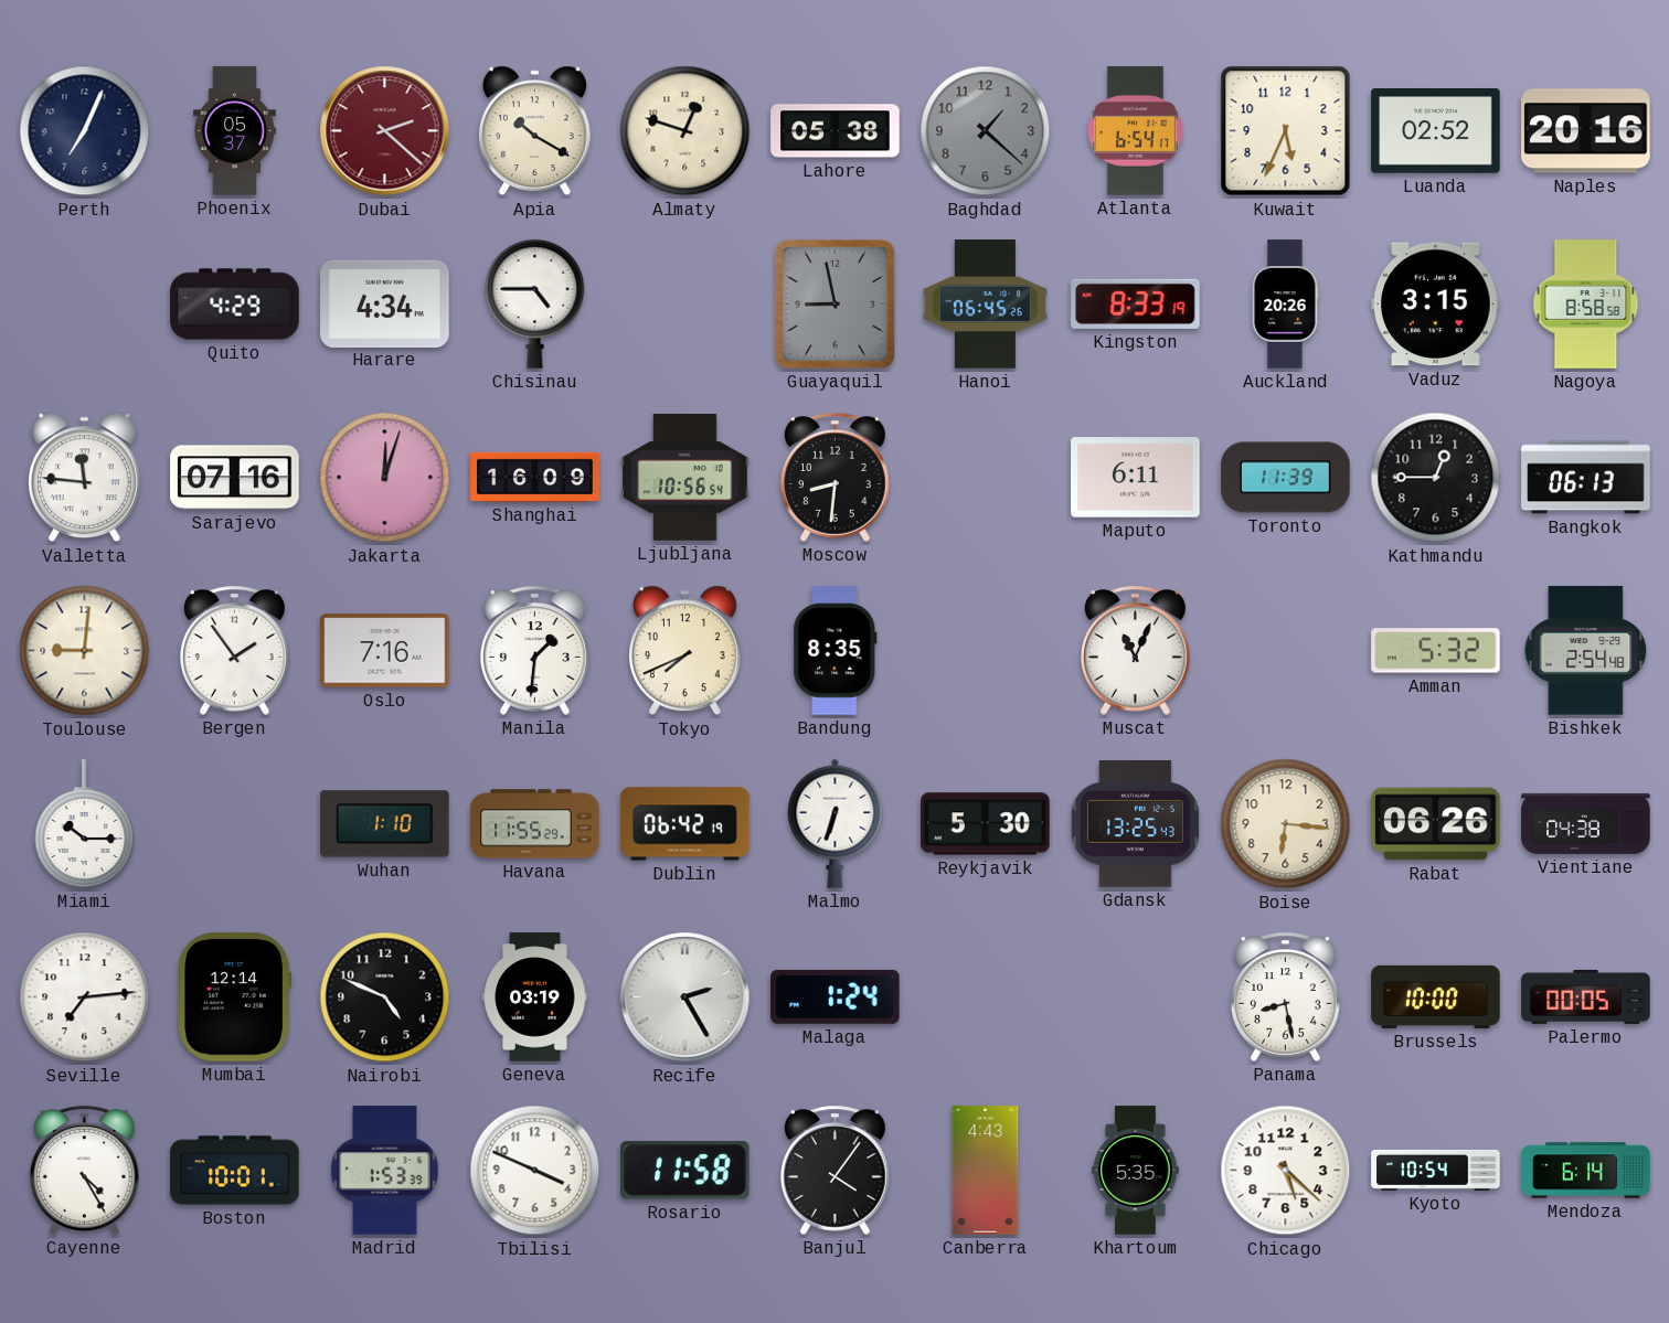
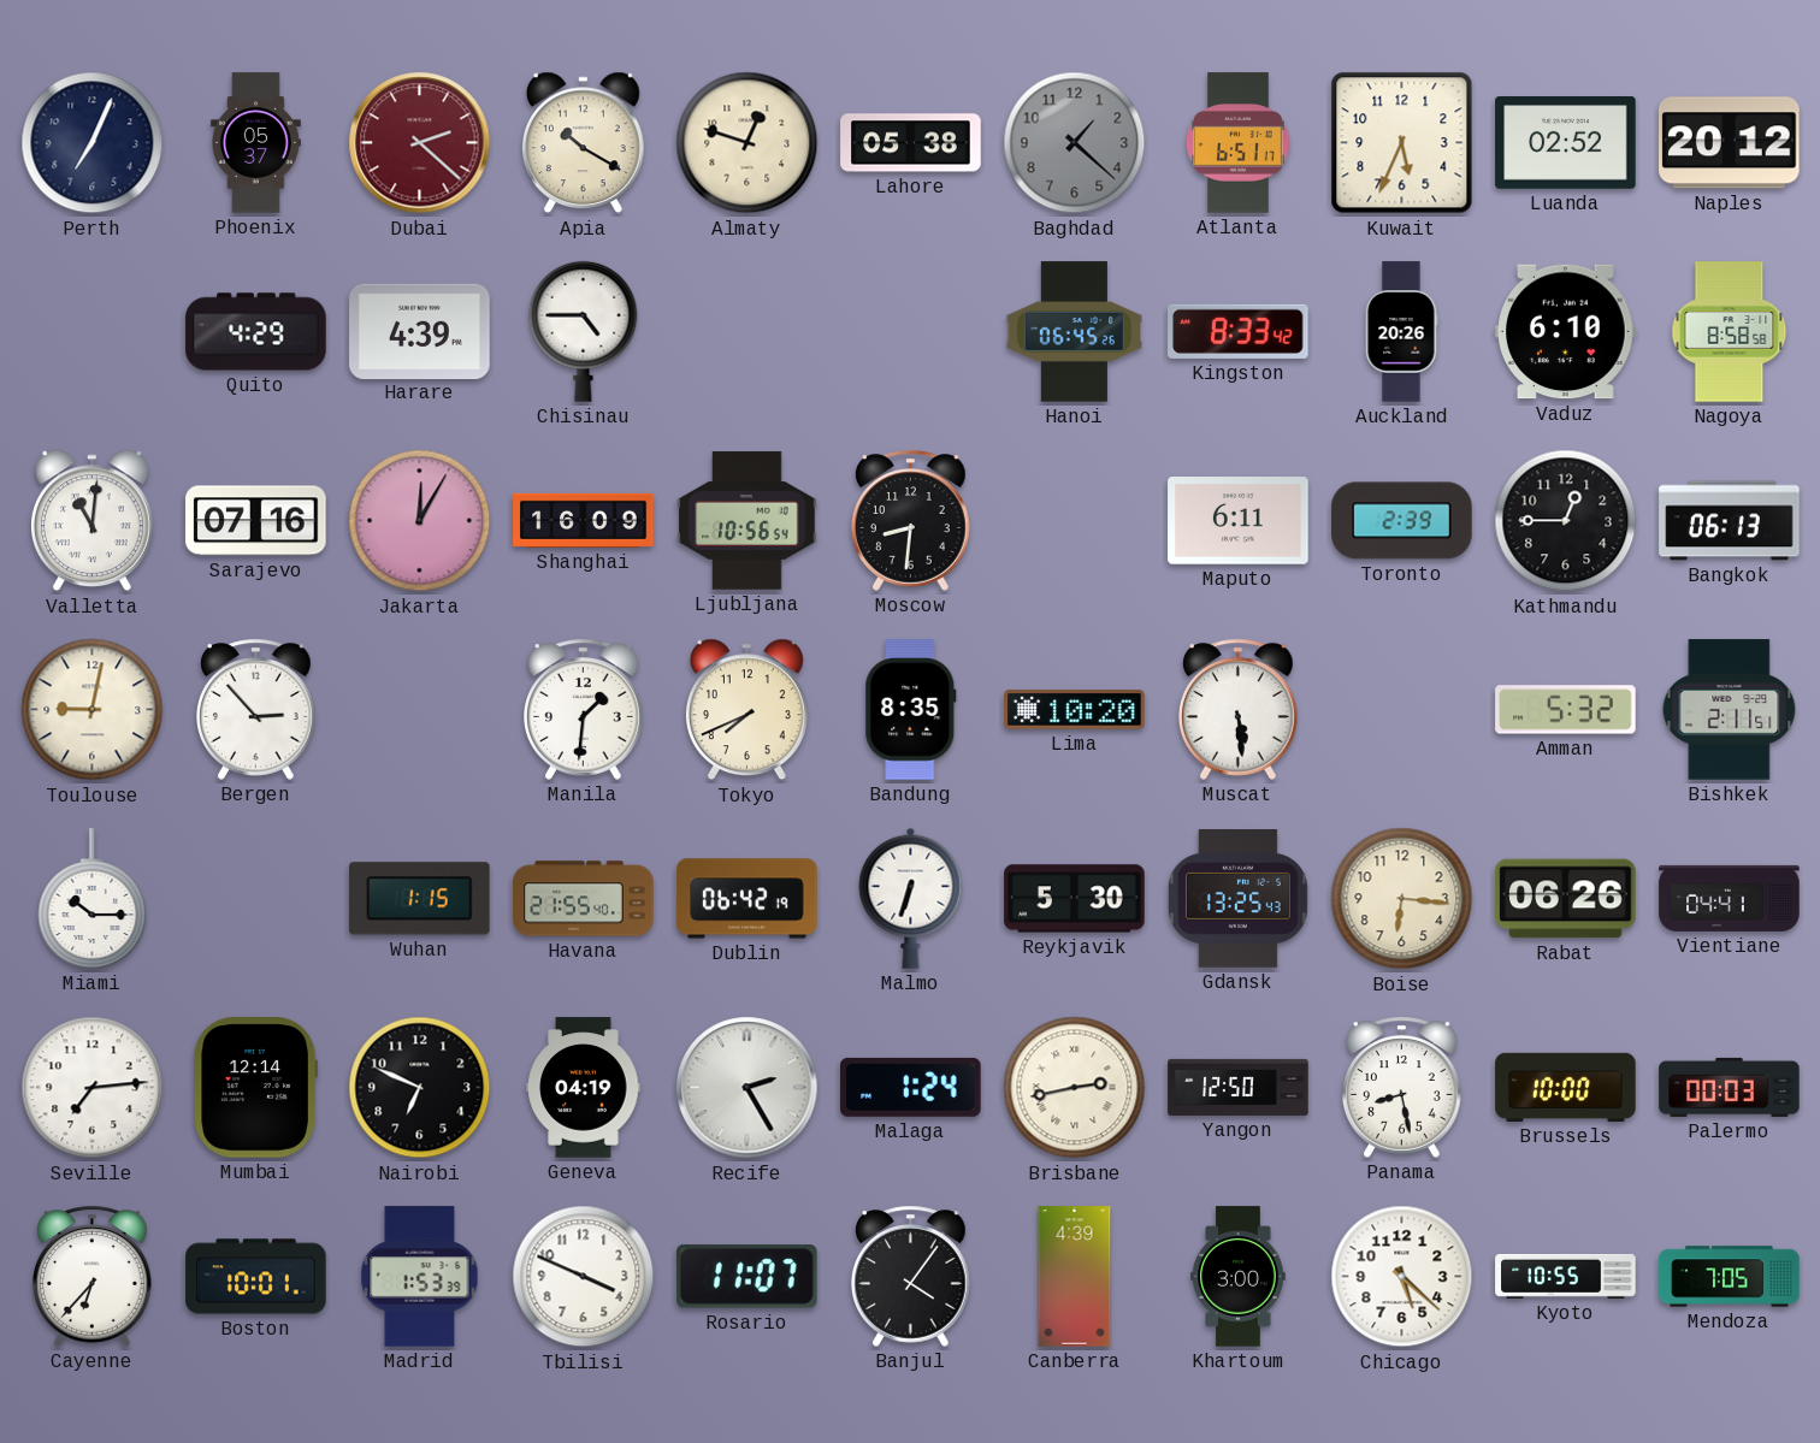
Atlanta: 6:54 -> 6:51
Naples: 20:16 -> 20:12
Harare: 4:34 -> 4:39
Guayaquil: 8:58 -> none
Kingston: 8:33:19 -> 8:33:42
Vaduz: 3:15 -> 6:10
Valletta: 11:46 -> 11:01
Jakarta: 12:03 -> 12:05
Toronto: 11:39 -> 2:39
Toulouse: 9:01 -> 9:02
Bergen: 1:54 -> 2:53
Oslo: 7:16 -> none
Lima: none -> 10:20
Muscat: 11:04 -> 5:29
Bishkek: 2:54 -> 2:11
Wuhan: 1:10 -> 1:15
Havana: 11:55 -> 21:55
Vientiane: 04:38 -> 04:41
Nairobi: 4:49 -> 6:49
Geneva: 03:19 -> 04:19
Brisbane: none -> 2:43
Yangon: none -> 12:50
Palermo: 00:05 -> 00:03
Cayenne: 4:25 -> 6:37
Rosario: 11:58 -> 11:07
Canberra: 4:43 -> 4:39
Khartoum: 5:35 -> 3:00
Kyoto: 10:54 -> 10:55
Mendoza: 6:14 -> 7:05
